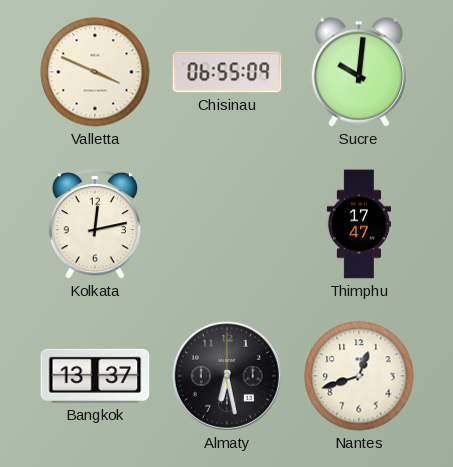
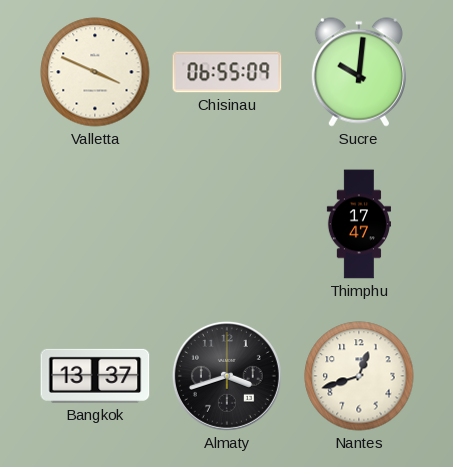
Kolkata: 12:13 -> none
Almaty: 6:28 -> 3:42
